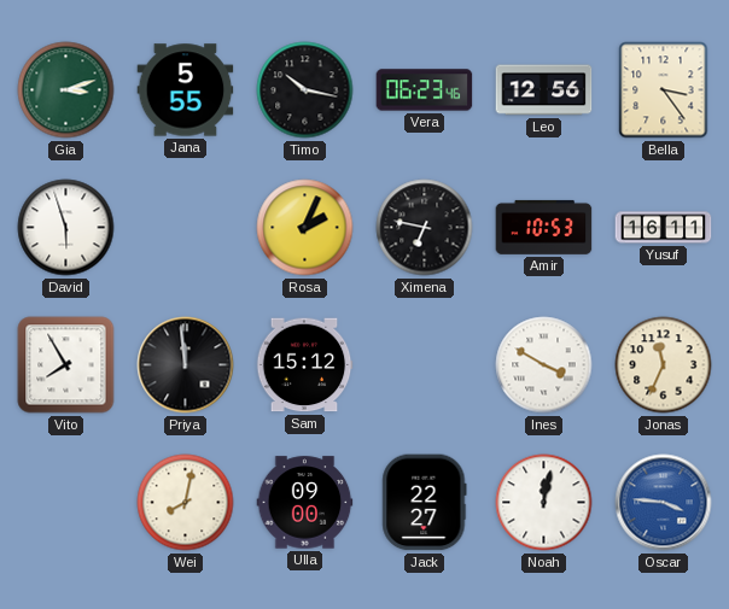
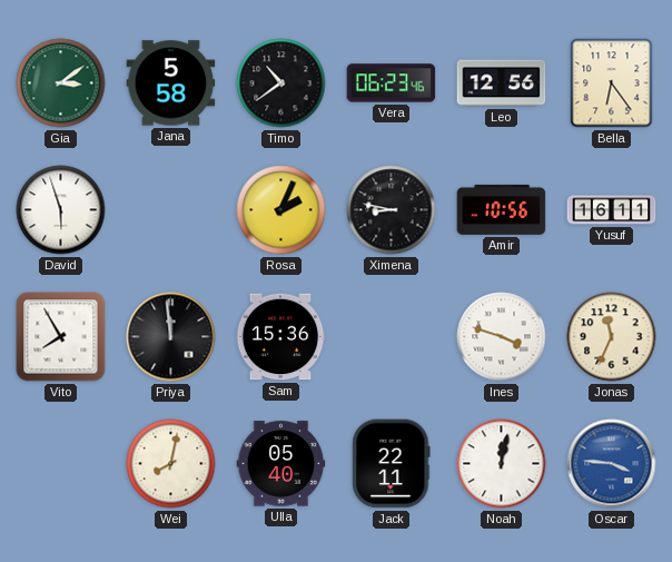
Gia: 3:12 -> 3:09
Jana: 5:55 -> 5:58
Timo: 10:17 -> 10:39
Bella: 3:24 -> 6:24
Ximena: 6:47 -> 8:47
Amir: 10:53 -> 10:56
Sam: 15:12 -> 15:36
Ines: 3:50 -> 3:48
Ulla: 09:00 -> 05:40
Jack: 22:27 -> 22:11
